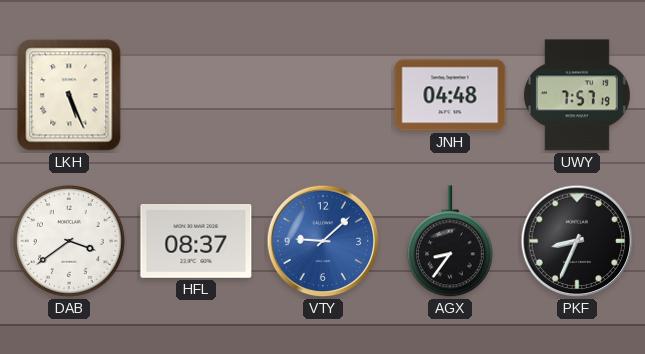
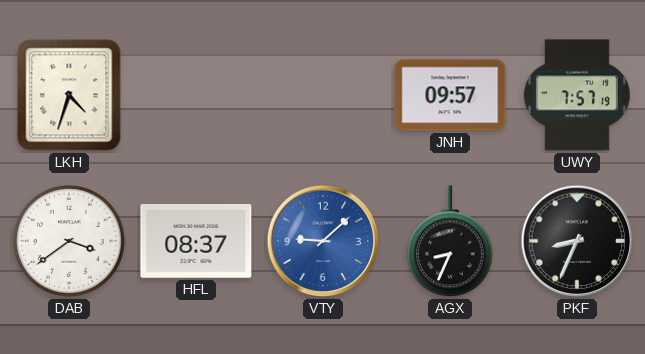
LKH: 5:26 -> 4:33
JNH: 04:48 -> 09:57
AGX: 8:36 -> 8:34
